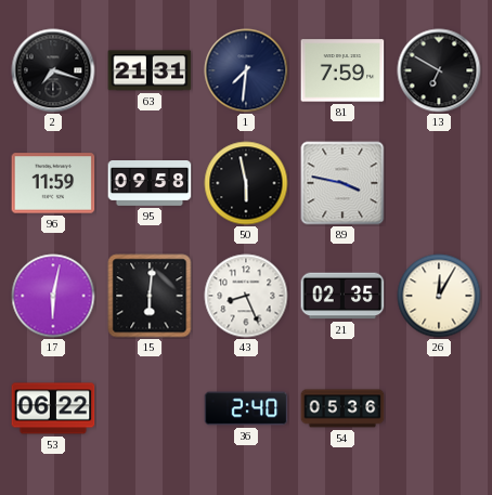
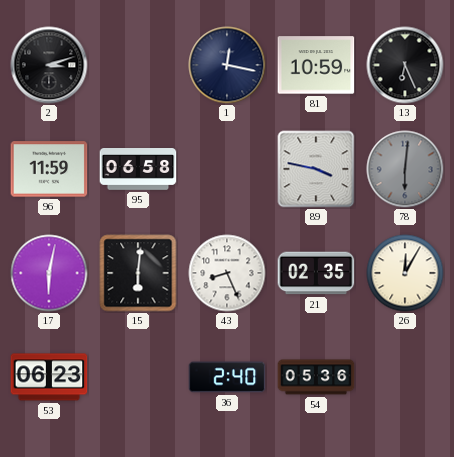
2: 7:18 -> 3:12
63: 21:31 -> none
1: 7:31 -> 12:17
81: 7:59 -> 10:59
13: 6:50 -> 6:26
95: 09:58 -> 06:58
50: 5:58 -> none
78: none -> 6:01
53: 06:22 -> 06:23
